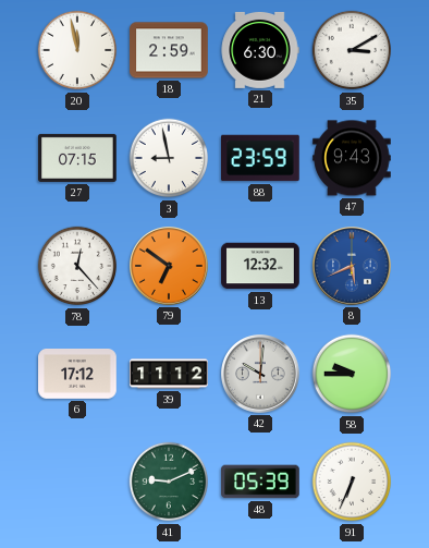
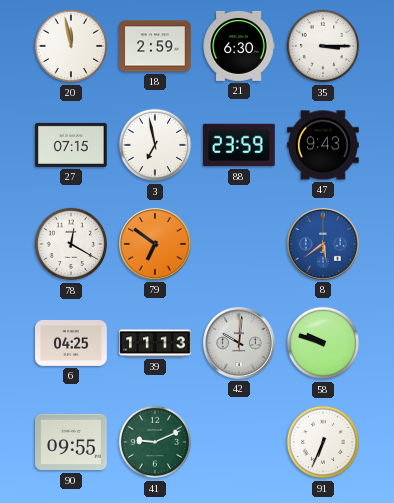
35: 3:10 -> 3:15
3: 8:58 -> 6:58
78: 12:23 -> 12:20
13: 12:32 -> none
8: 5:41 -> 5:39
6: 17:12 -> 04:25
39: 11:12 -> 11:13
58: 9:45 -> 9:48
90: none -> 09:55
48: 05:39 -> none
